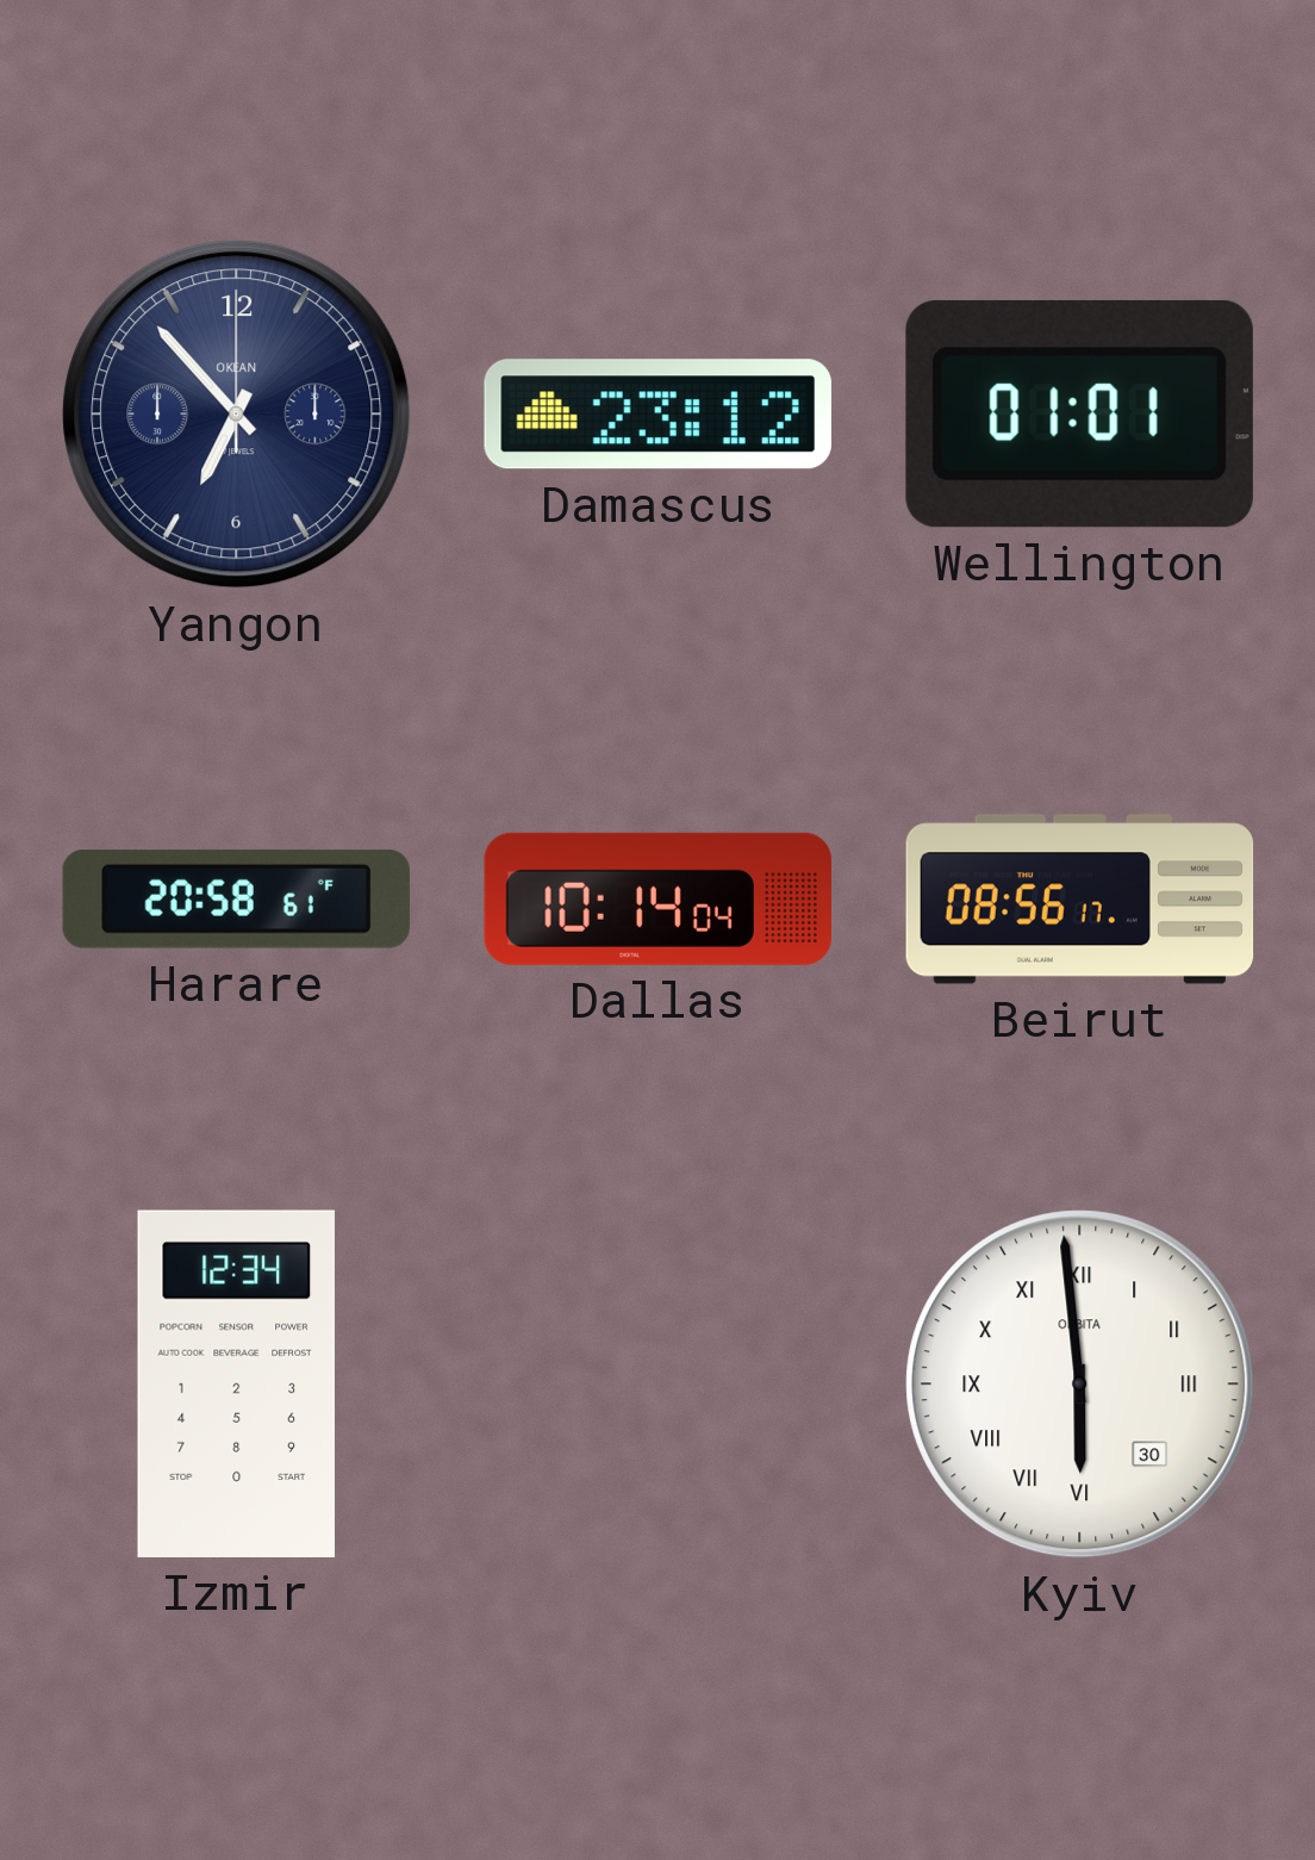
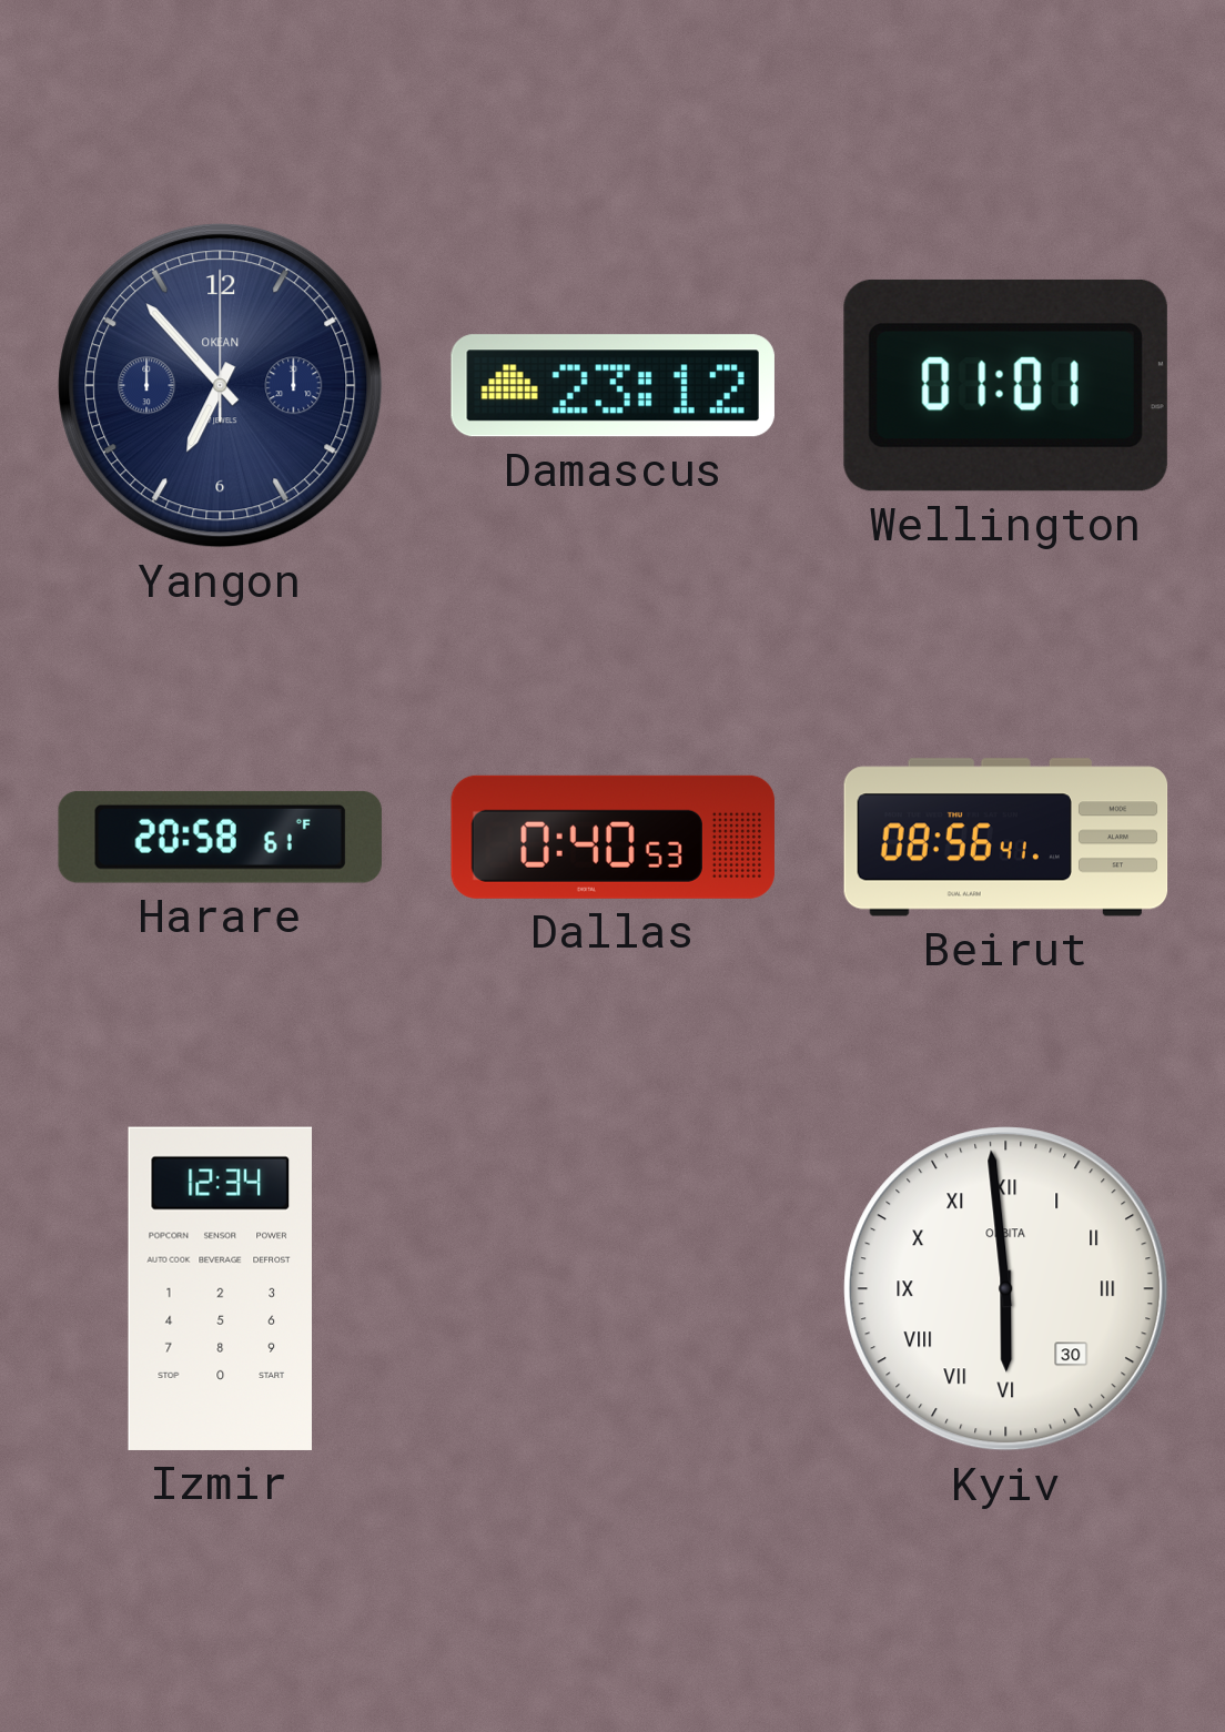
Dallas: 10:14 -> 0:40
Beirut: 08:56:17 -> 08:56:41
